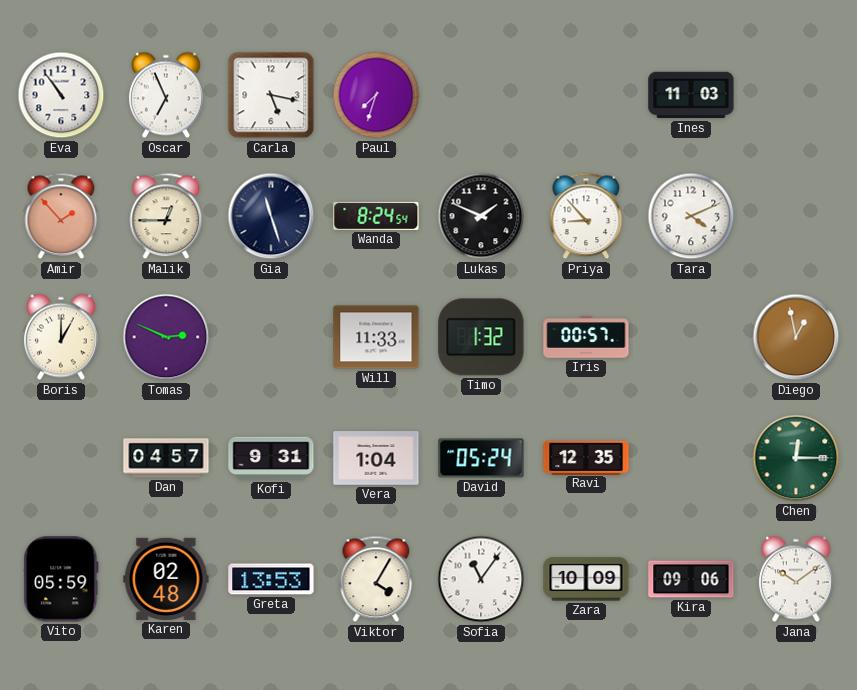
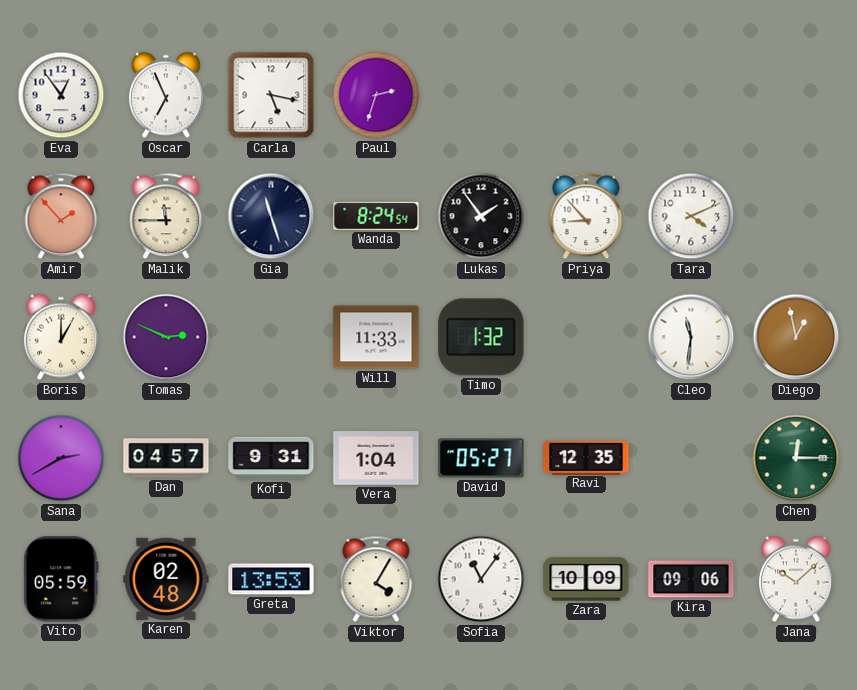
Eva: 10:54 -> 12:54
Paul: 7:33 -> 2:33
Ines: 11:03 -> none
Malik: 12:45 -> 11:45
Lukas: 1:49 -> 1:54
Iris: 00:57 -> none
Cleo: none -> 11:31
Sana: none -> 2:40
David: 05:24 -> 05:27
Jana: 10:09 -> 10:08
